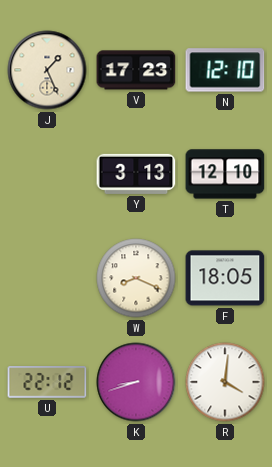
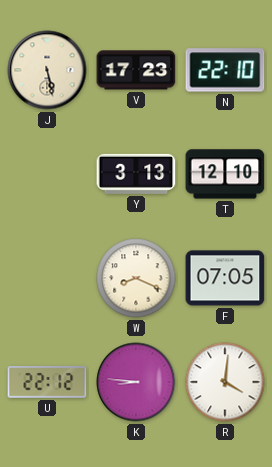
J: 1:26 -> 5:28
N: 12:10 -> 22:10
F: 18:05 -> 07:05
K: 8:42 -> 8:46
